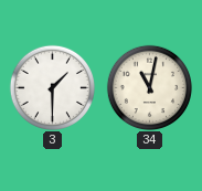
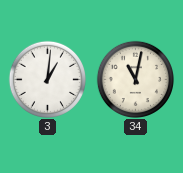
3: 1:30 -> 1:01
